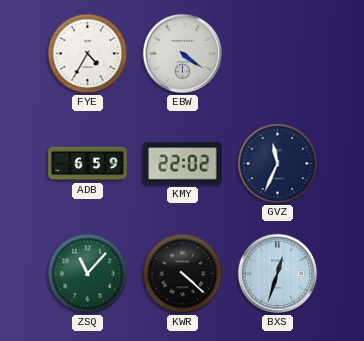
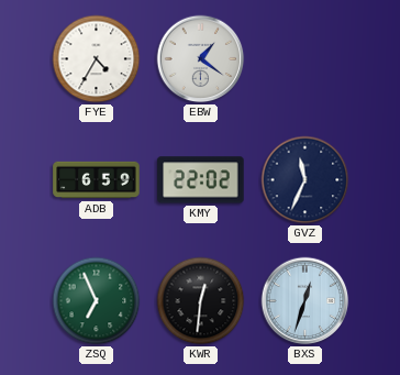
EBW: 4:21 -> 1:21
ZSQ: 11:07 -> 6:56
KWR: 4:22 -> 12:31
